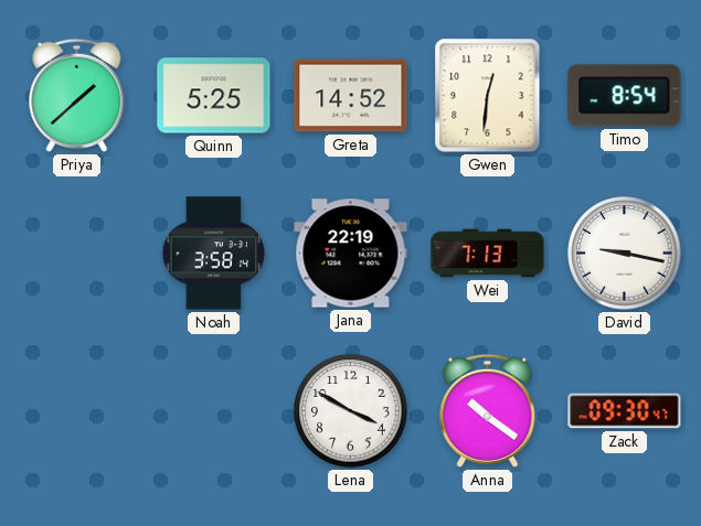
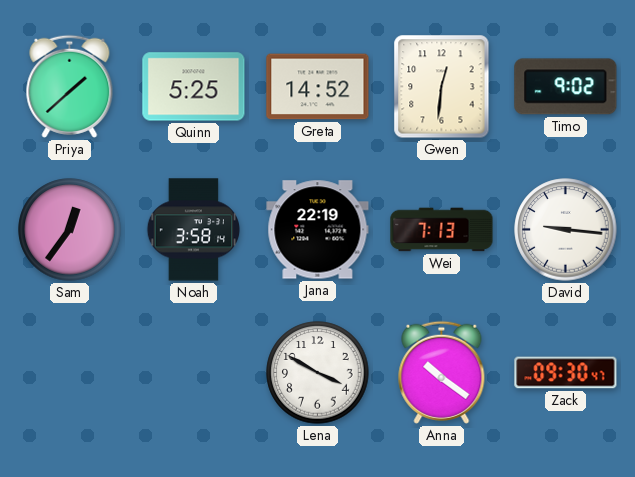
Timo: 8:54 -> 9:02
Sam: none -> 12:36
David: 9:17 -> 9:16
